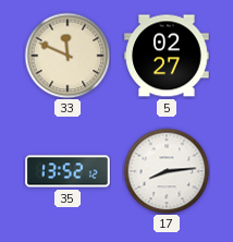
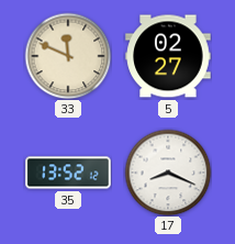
17: 8:14 -> 8:19
